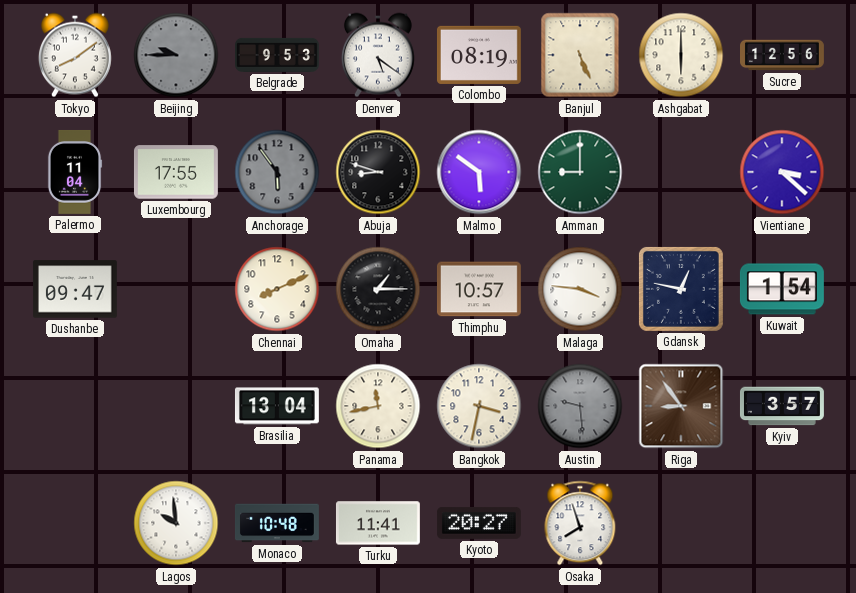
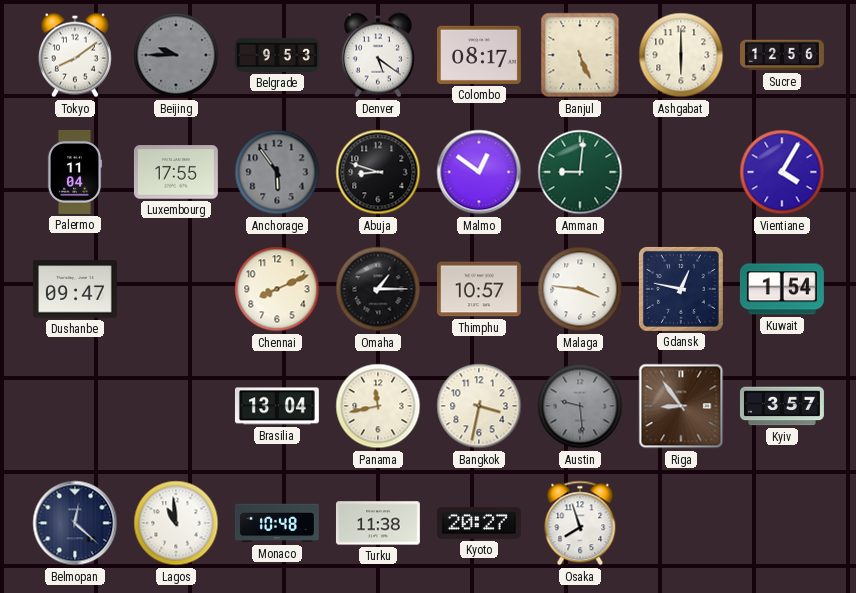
Colombo: 08:19 -> 08:17
Malmo: 5:51 -> 12:51
Amman: 9:00 -> 9:01
Vientiane: 3:22 -> 4:05
Belmopan: none -> 12:22
Lagos: 9:59 -> 10:59
Turku: 11:41 -> 11:38
